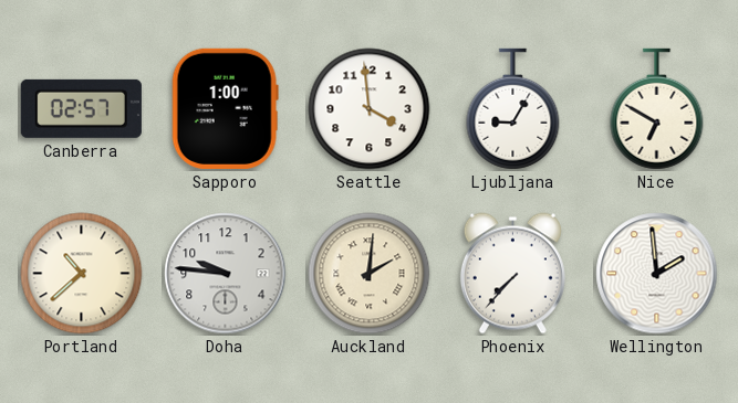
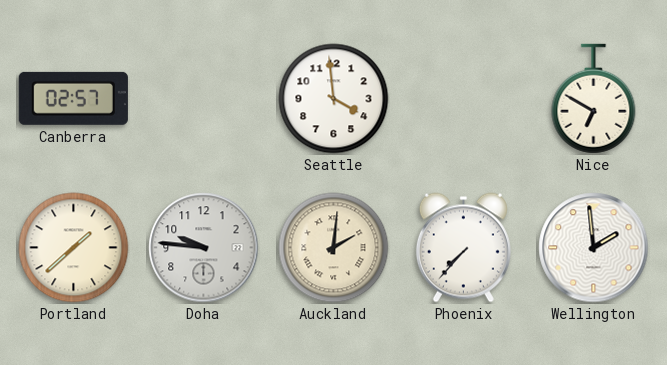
Sapporo: 1:00 -> none
Ljubljana: 9:05 -> none
Portland: 10:38 -> 1:38
